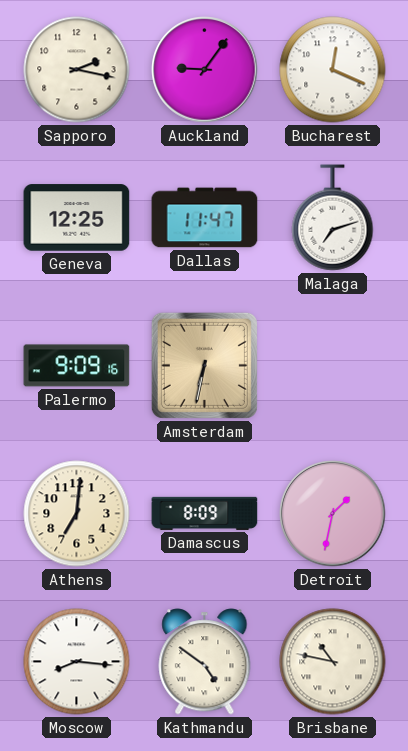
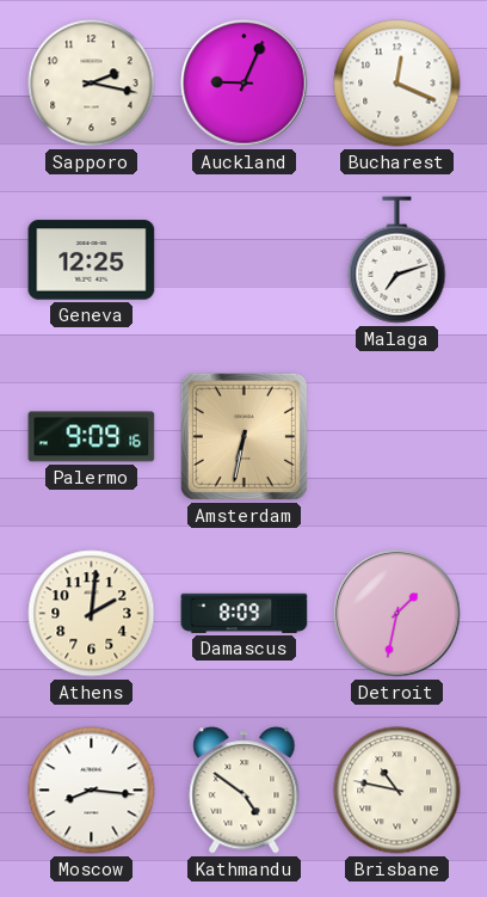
Auckland: 9:06 -> 9:04
Dallas: 11:47 -> none
Athens: 7:01 -> 2:01
